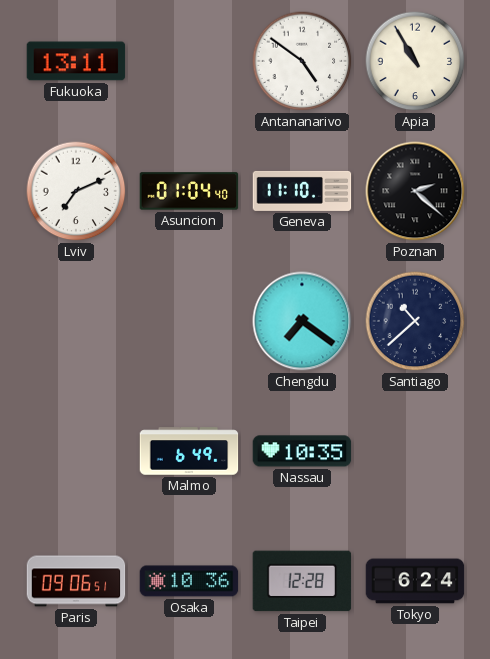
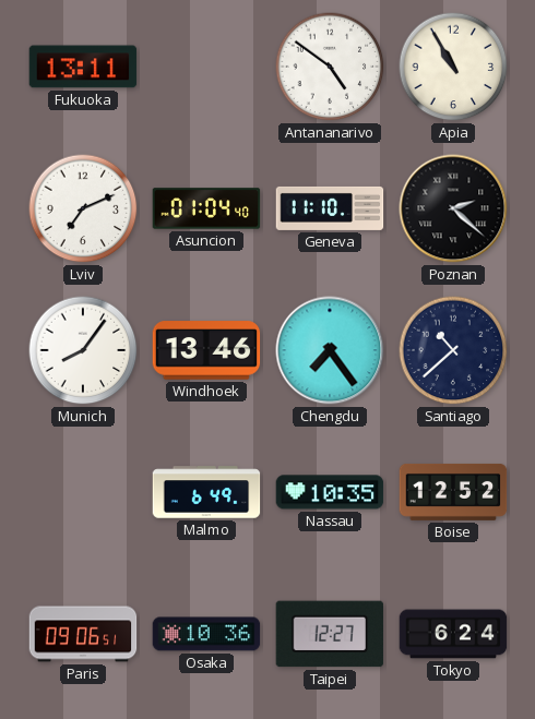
Munich: none -> 8:06
Windhoek: none -> 13:46
Chengdu: 7:21 -> 7:24
Boise: none -> 12:52
Taipei: 12:28 -> 12:27
